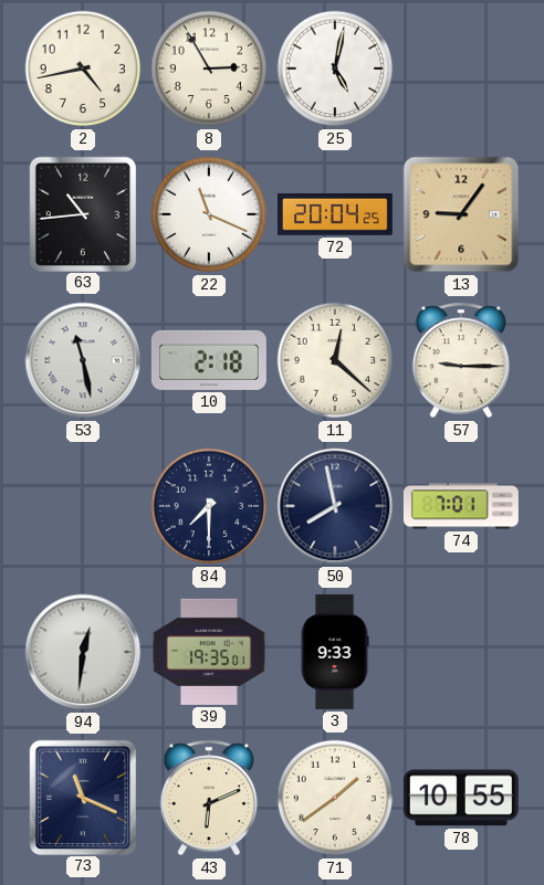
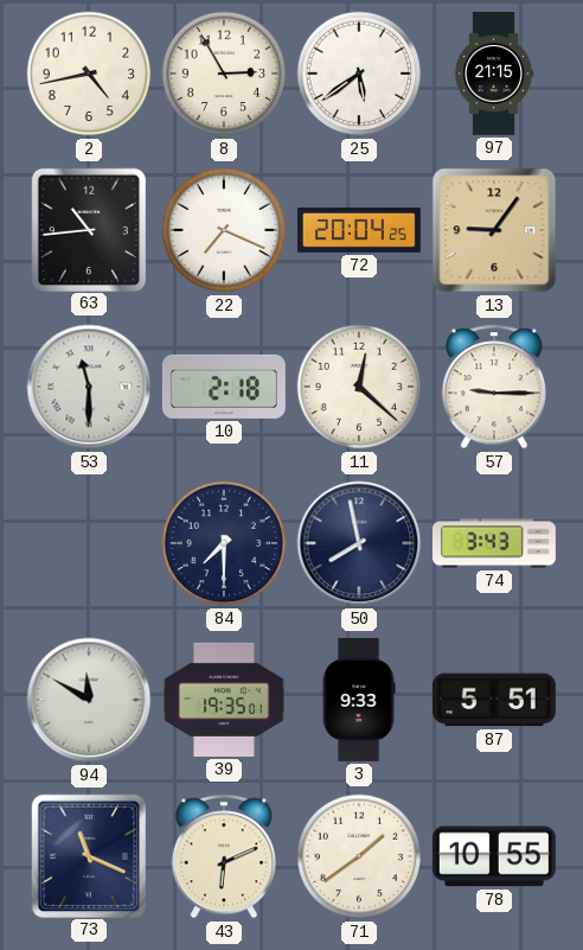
25: 5:02 -> 5:39
97: none -> 21:15
22: 11:19 -> 7:19
53: 11:28 -> 11:30
74: 7:01 -> 3:43
94: 12:31 -> 11:50
87: none -> 5:51
